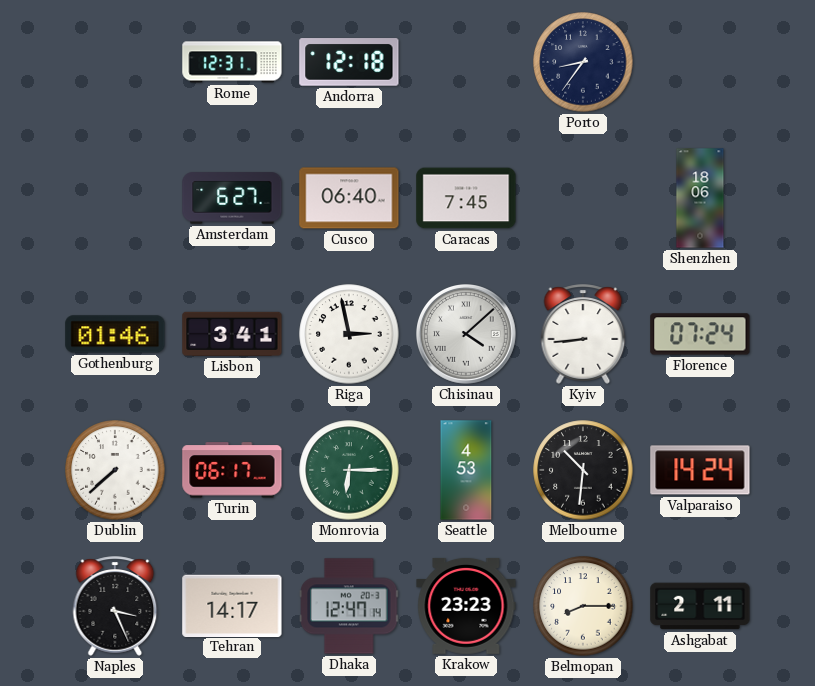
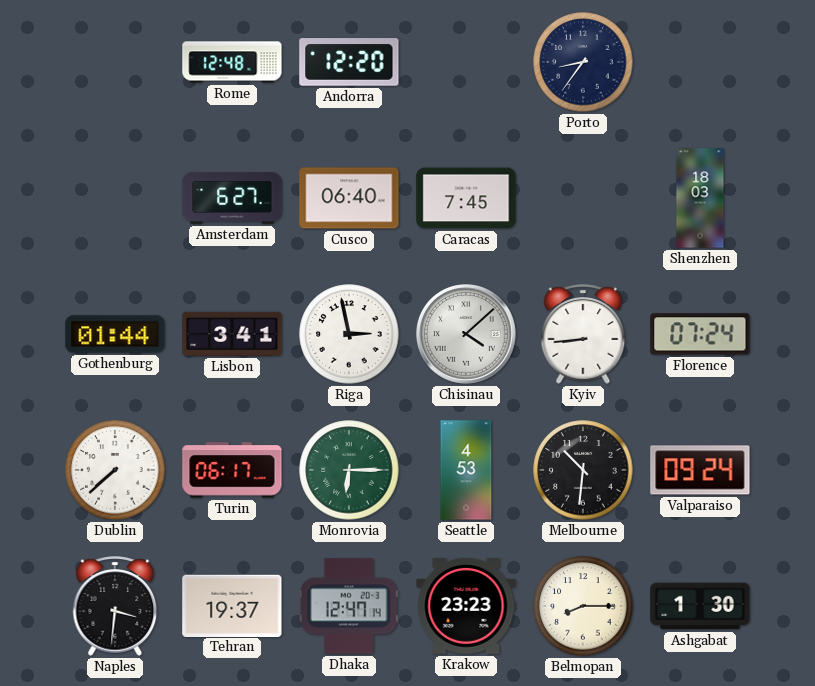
Rome: 12:31 -> 12:48
Andorra: 12:18 -> 12:20
Shenzhen: 18:06 -> 18:03
Gothenburg: 01:46 -> 01:44
Valparaiso: 14:24 -> 09:24
Naples: 3:26 -> 3:31
Tehran: 14:17 -> 19:37
Ashgabat: 2:11 -> 1:30
